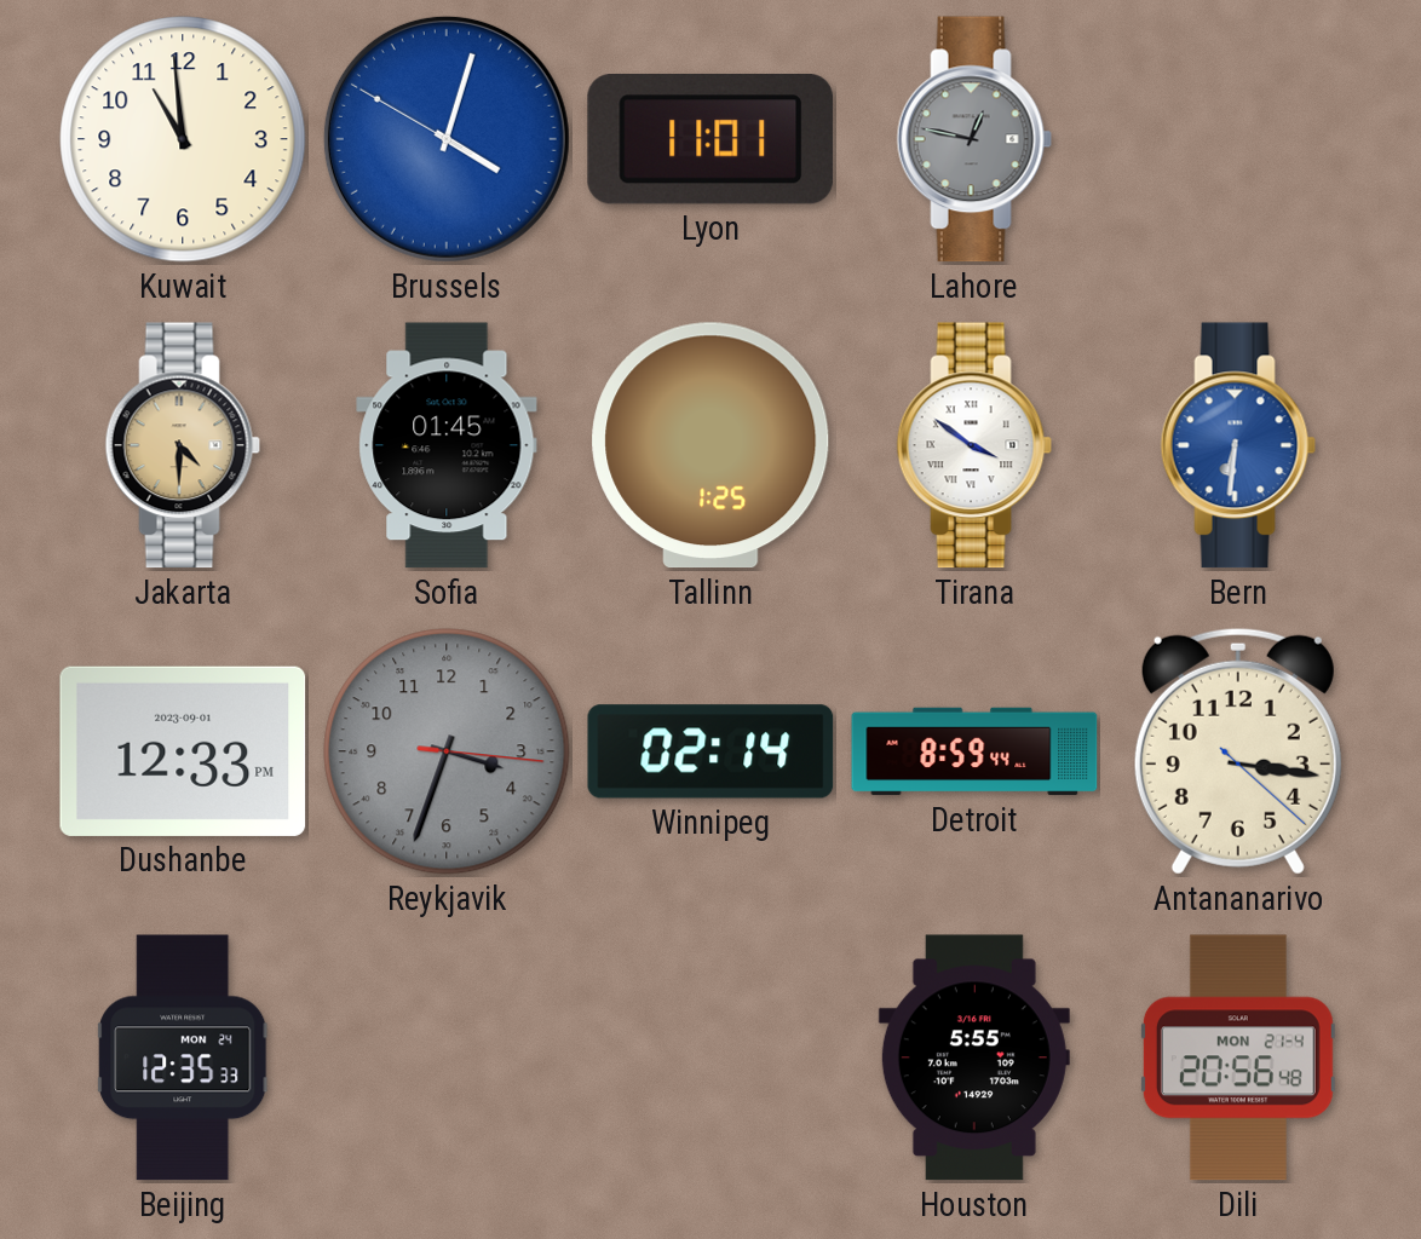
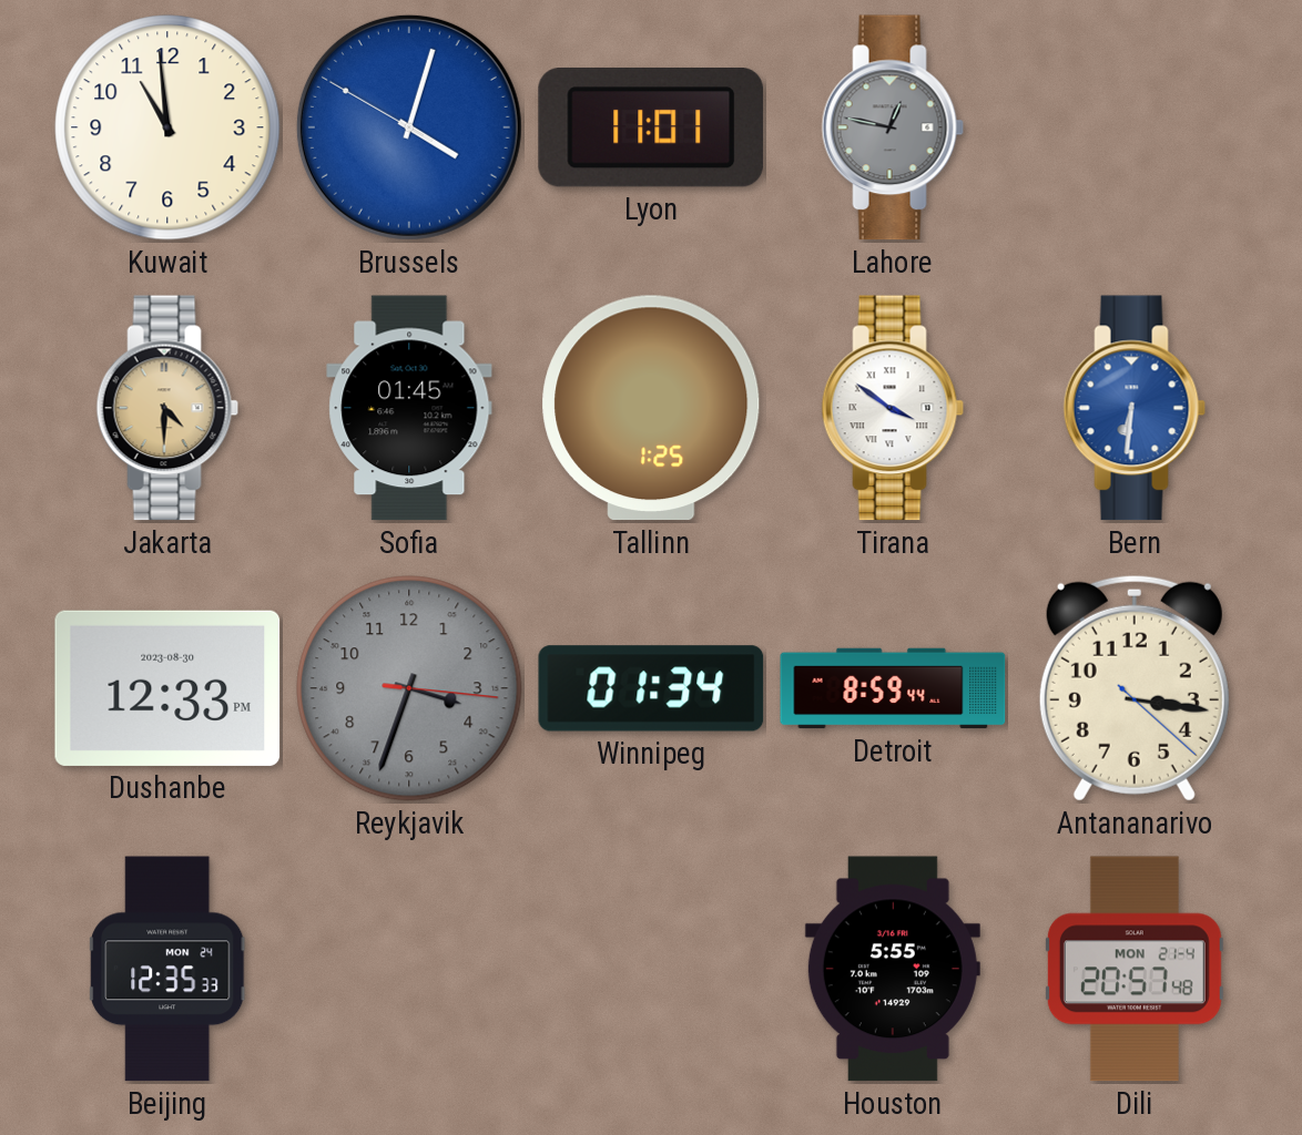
Dushanbe date: 2023-09-01 -> 2023-08-30
Winnipeg: 02:14 -> 01:34
Dili: 20:56 -> 20:57
